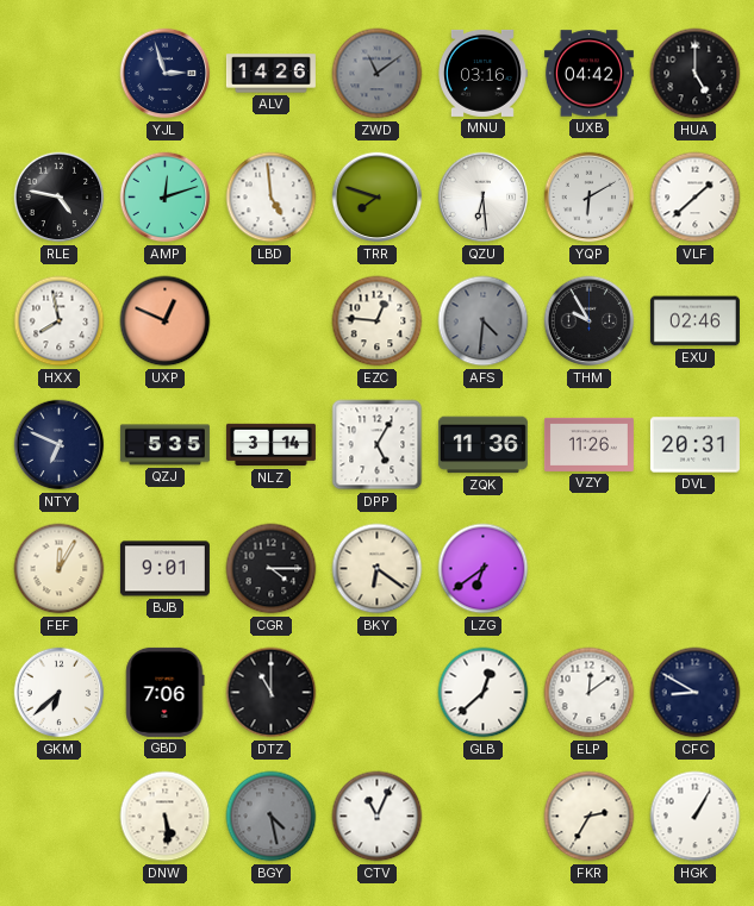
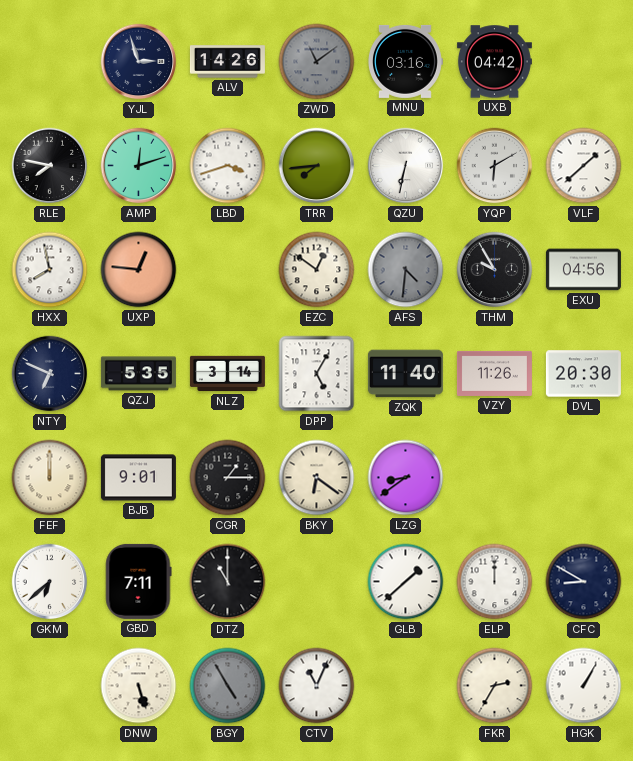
HUA: 5:00 -> none
RLE: 4:47 -> 7:47
LBD: 4:59 -> 3:42
TRR: 7:48 -> 7:44
QZU: 6:29 -> 6:32
UXP: 12:49 -> 12:46
EZC: 12:46 -> 12:51
EXU: 02:46 -> 04:56
ZQK: 11:36 -> 11:40
DVL: 20:31 -> 20:30
FEF: 12:05 -> 12:00
CGR: 4:15 -> 1:15
LZG: 6:39 -> 8:39
GBD: 7:06 -> 7:11
GLB: 12:38 -> 1:38
ELP: 12:09 -> 12:00
DNW: 5:29 -> 5:27
BGY: 4:28 -> 4:55
